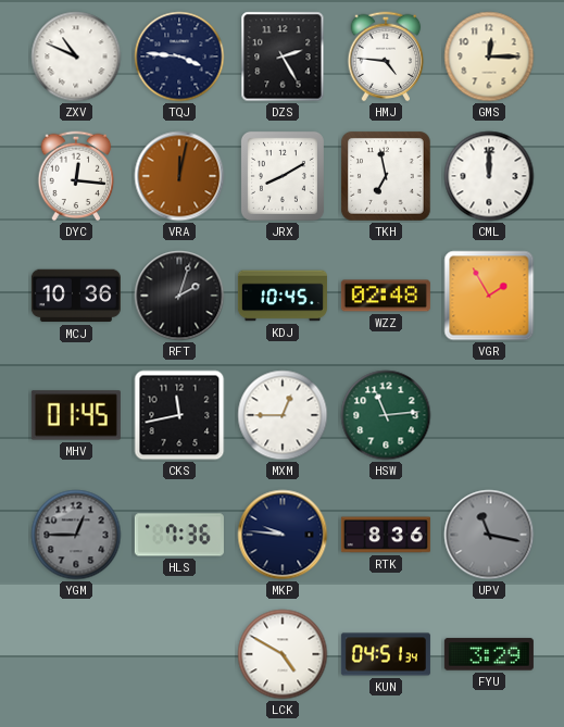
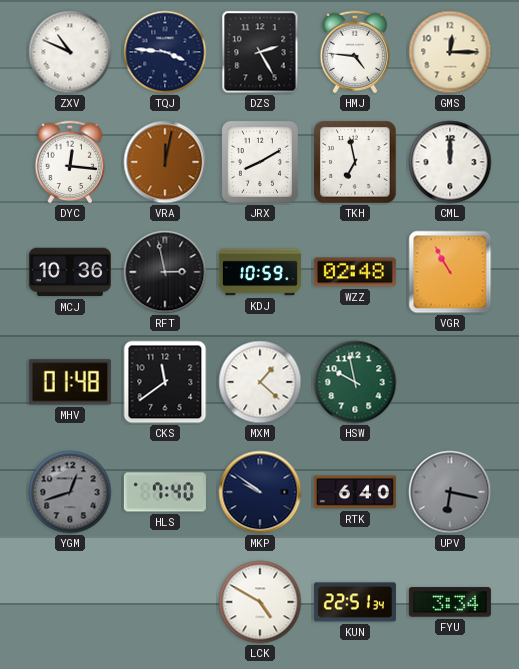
RFT: 2:03 -> 2:58
KDJ: 10:45 -> 10:59
VGR: 1:55 -> 10:55
MHV: 01:45 -> 01:48
CKS: 11:43 -> 11:39
MXM: 12:45 -> 1:22
HSW: 11:14 -> 9:58
YGM: 12:45 -> 12:42
HLS: 7:36 -> 7:40
MKP: 9:46 -> 9:51
RTK: 8:36 -> 6:40
UPV: 11:17 -> 6:17
KUN: 04:51 -> 22:51
FYU: 3:29 -> 3:34
